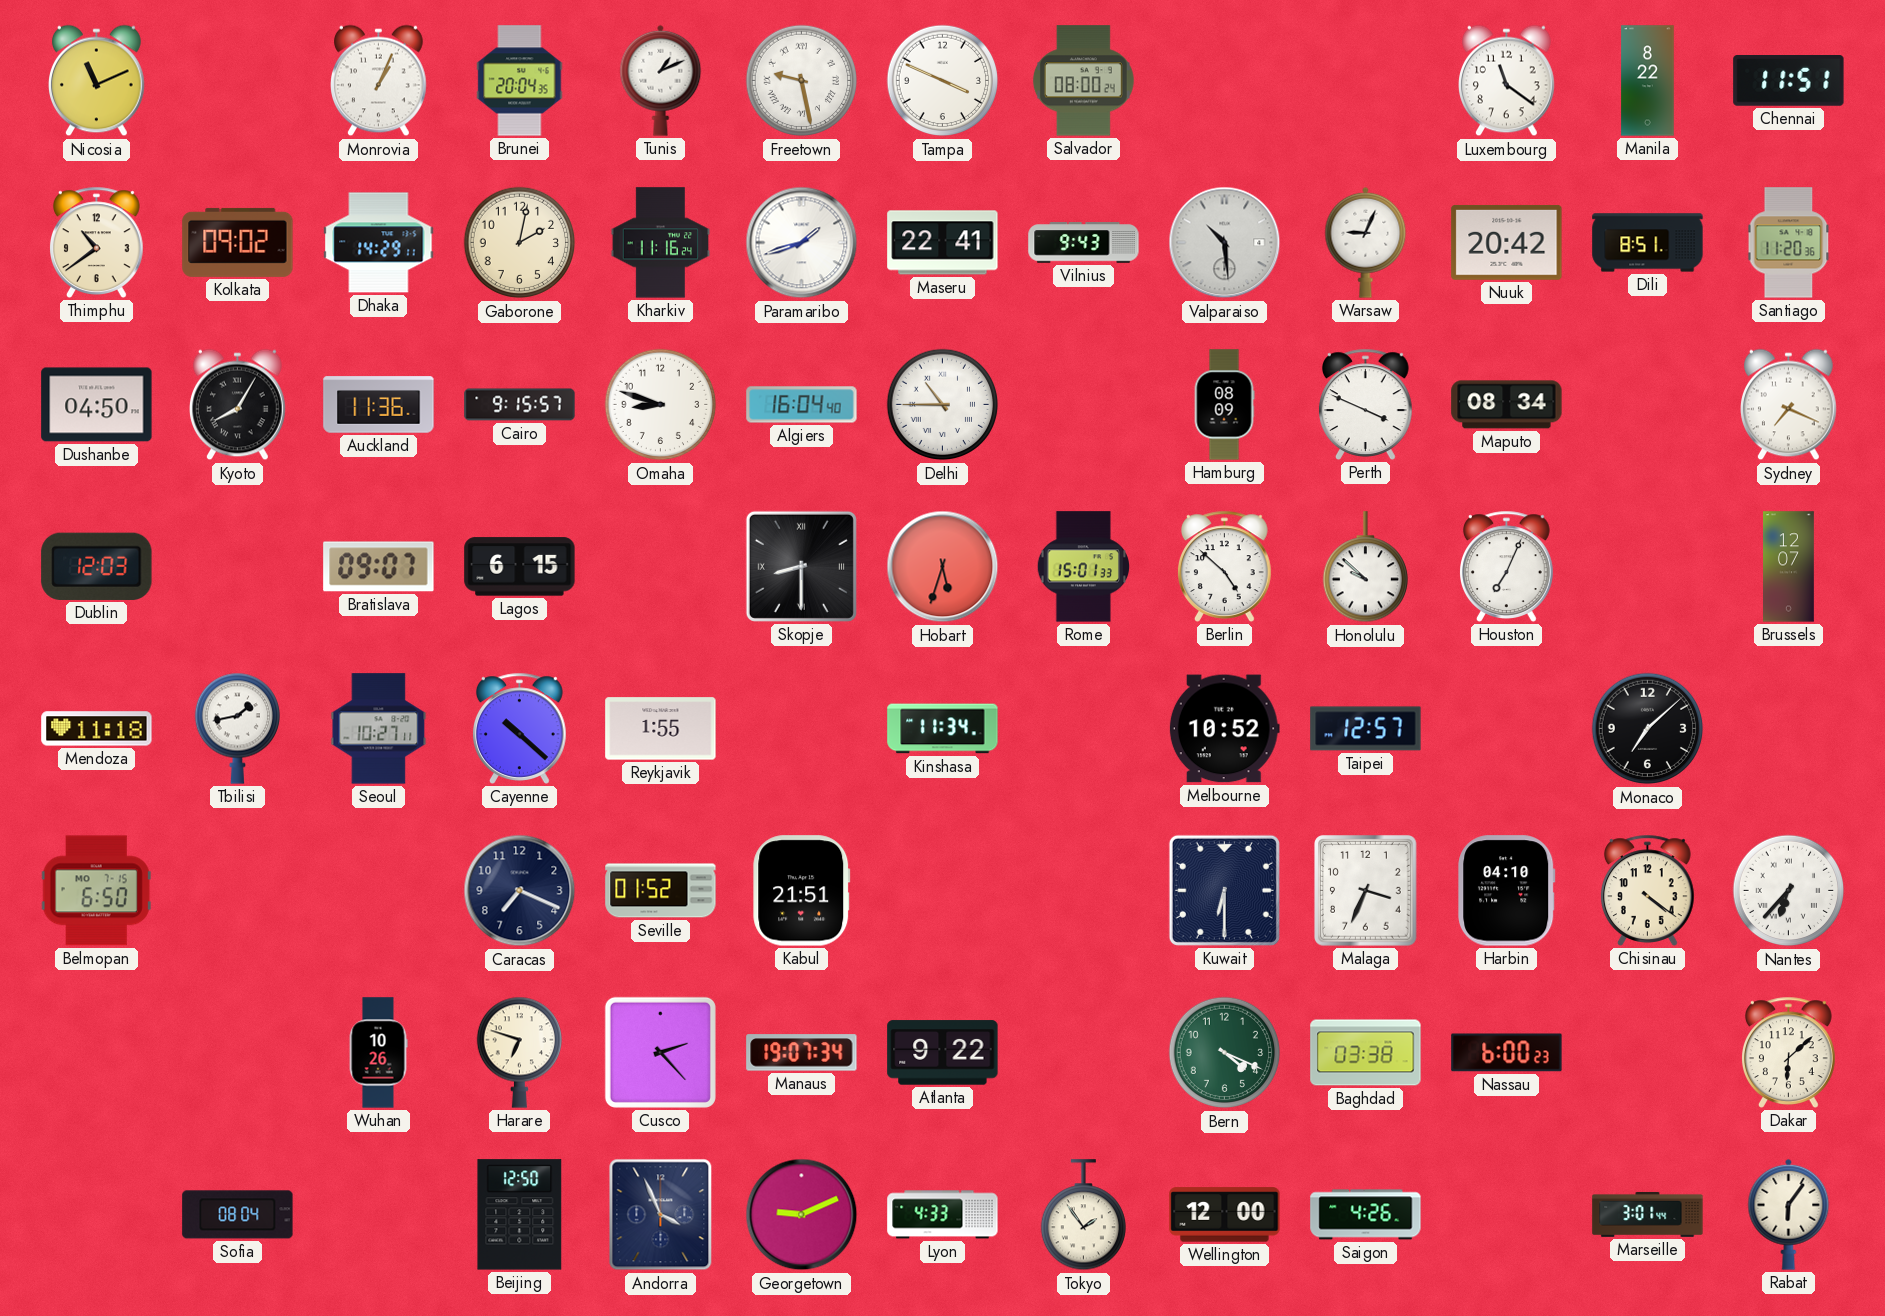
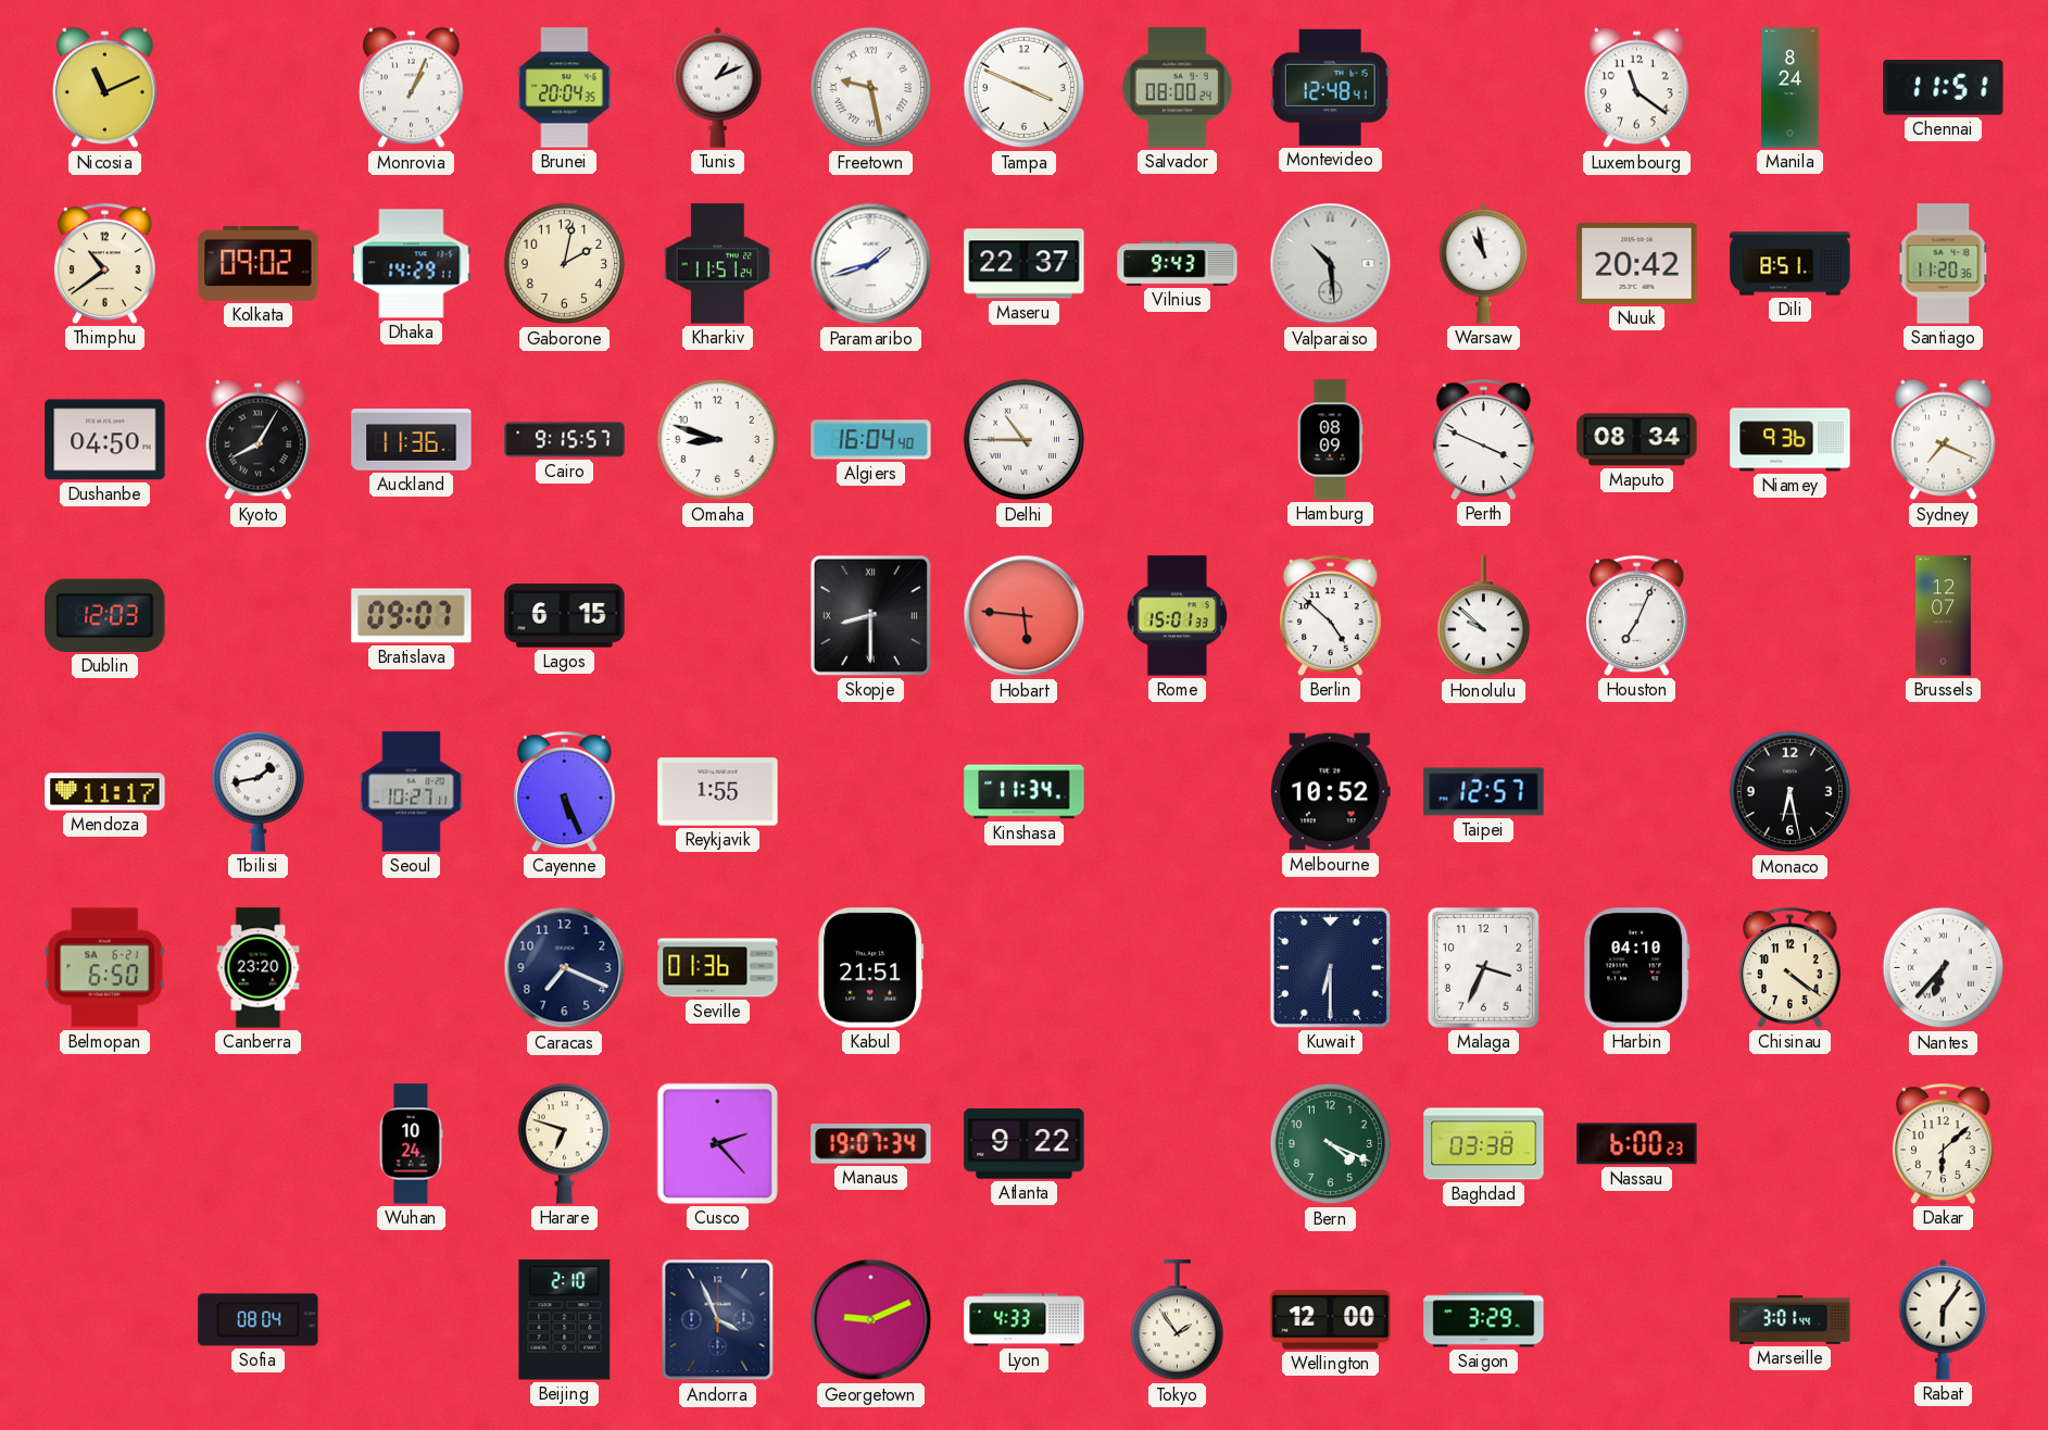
Montevideo: none -> 12:48
Manila: 8:22 -> 8:24
Kharkiv: 11:16 -> 11:51
Maseru: 22:41 -> 22:37
Warsaw: 9:04 -> 10:58
Niamey: none -> 9:36
Hobart: 5:33 -> 5:46
Mendoza: 11:18 -> 11:17
Cayenne: 10:22 -> 5:26
Monaco: 7:08 -> 6:28
Belmopan date: MO 7-15 -> SA 6-21
Canberra: none -> 23:20
Seville: 01:52 -> 01:36
Wuhan: 10:26 -> 10:24
Beijing: 12:50 -> 2:10
Saigon: 4:26 -> 3:29
